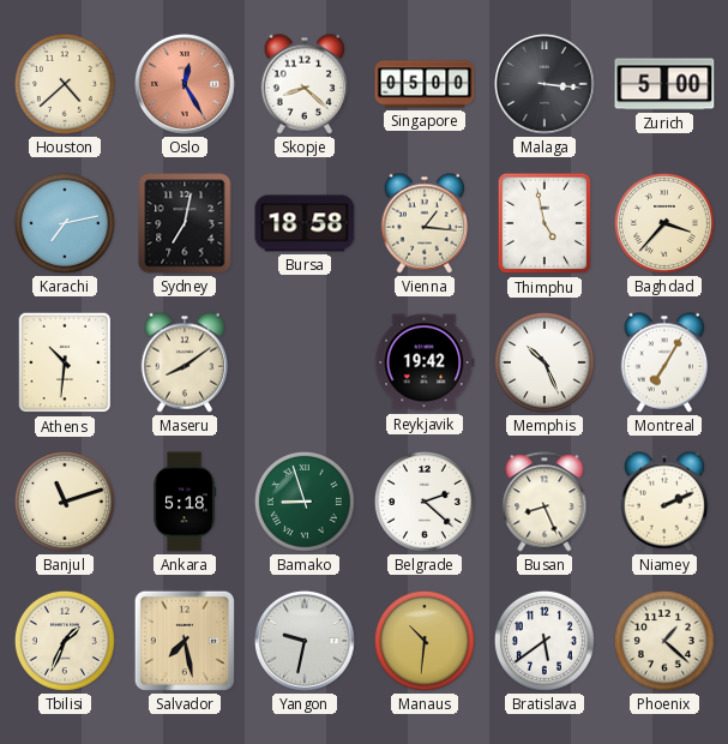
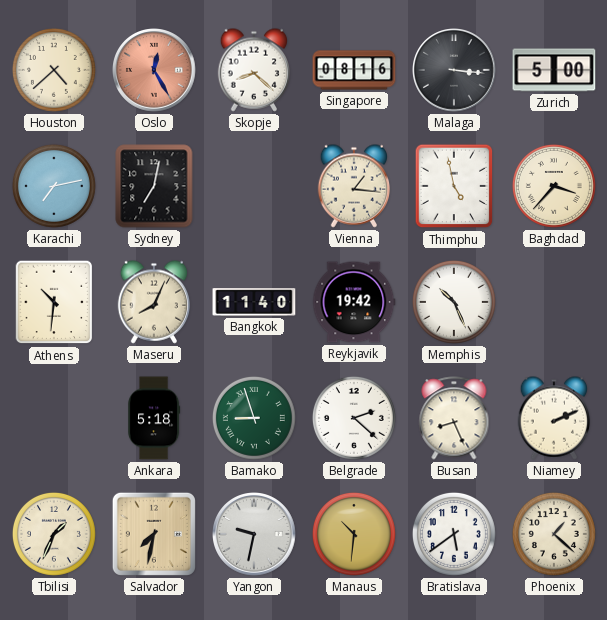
Singapore: 05:00 -> 08:16
Bursa: 18:58 -> none
Maseru: 8:09 -> 8:04
Bangkok: none -> 11:40
Montreal: 7:05 -> none
Banjul: 11:12 -> none
Salvador: 7:28 -> 7:32
